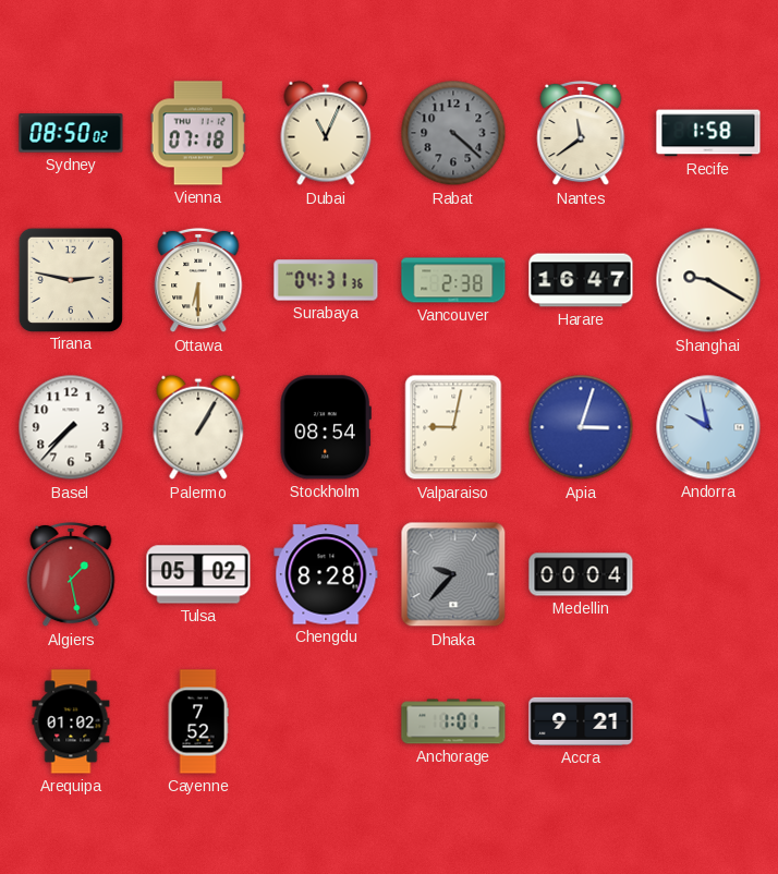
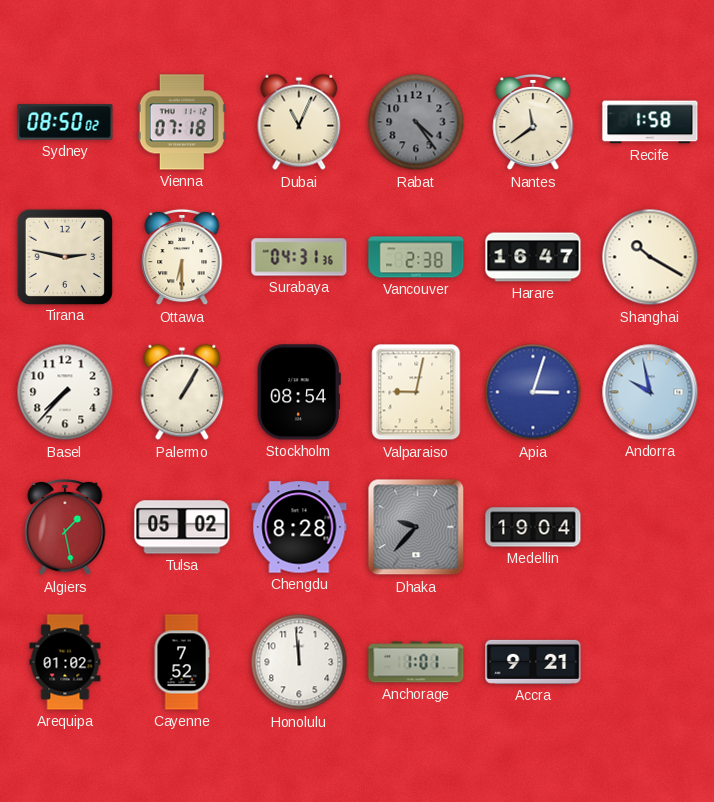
Rabat: 4:22 -> 4:24
Shanghai: 9:20 -> 10:20
Medellin: 00:04 -> 19:04
Honolulu: none -> 11:59
